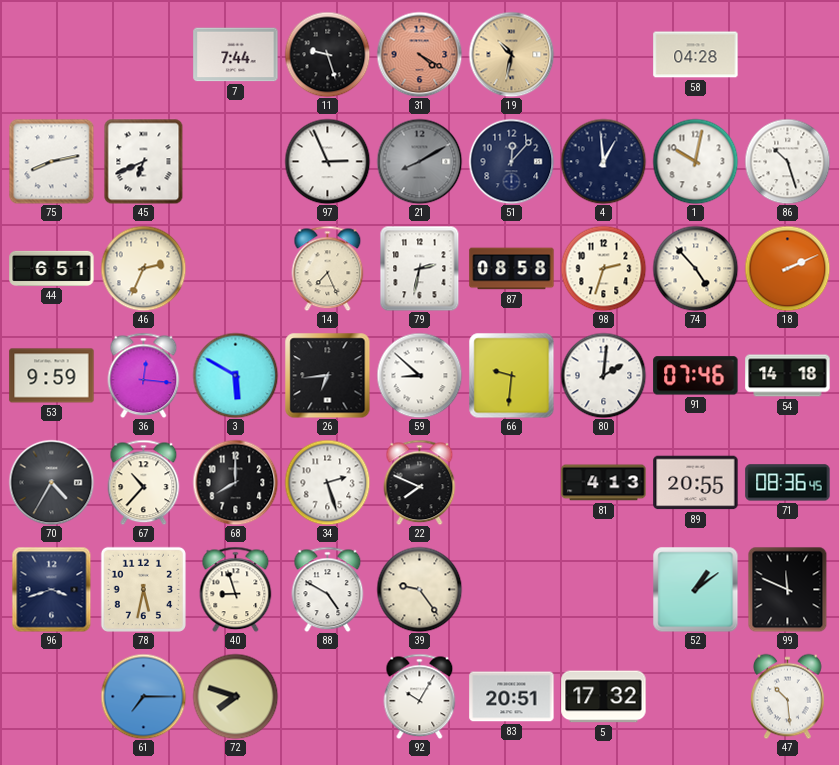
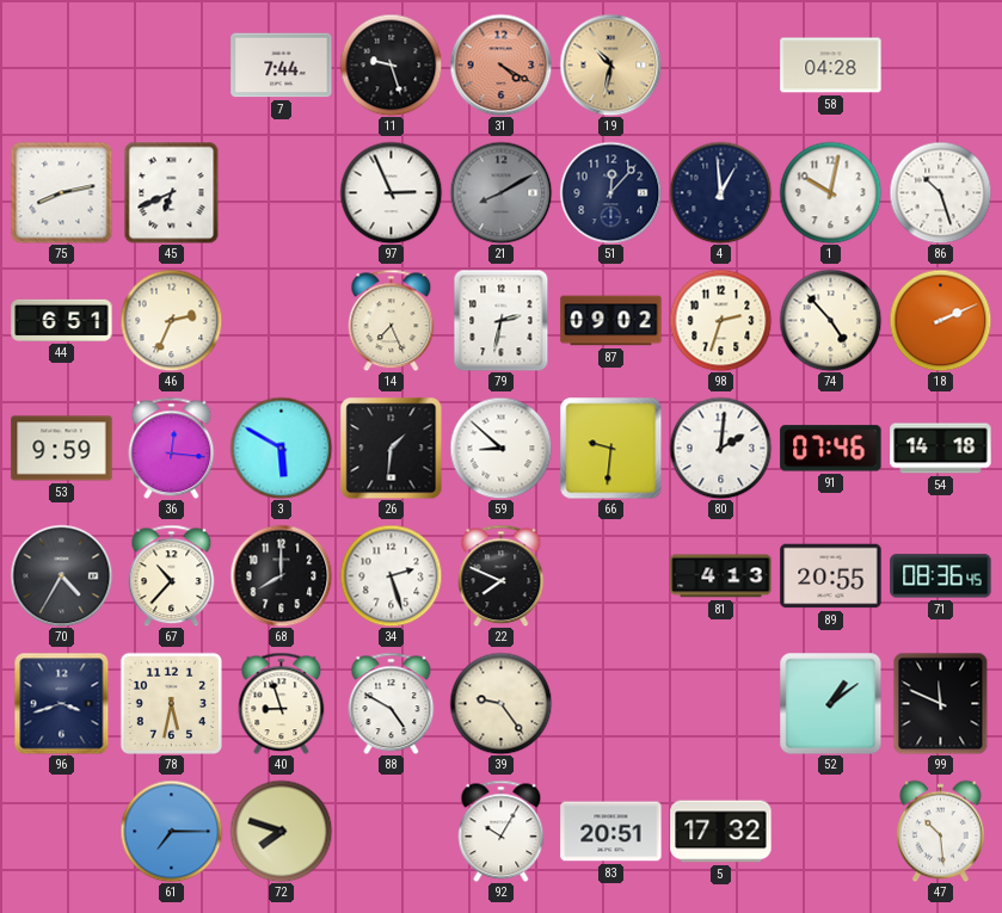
87: 08:58 -> 09:02
26: 6:44 -> 1:31
